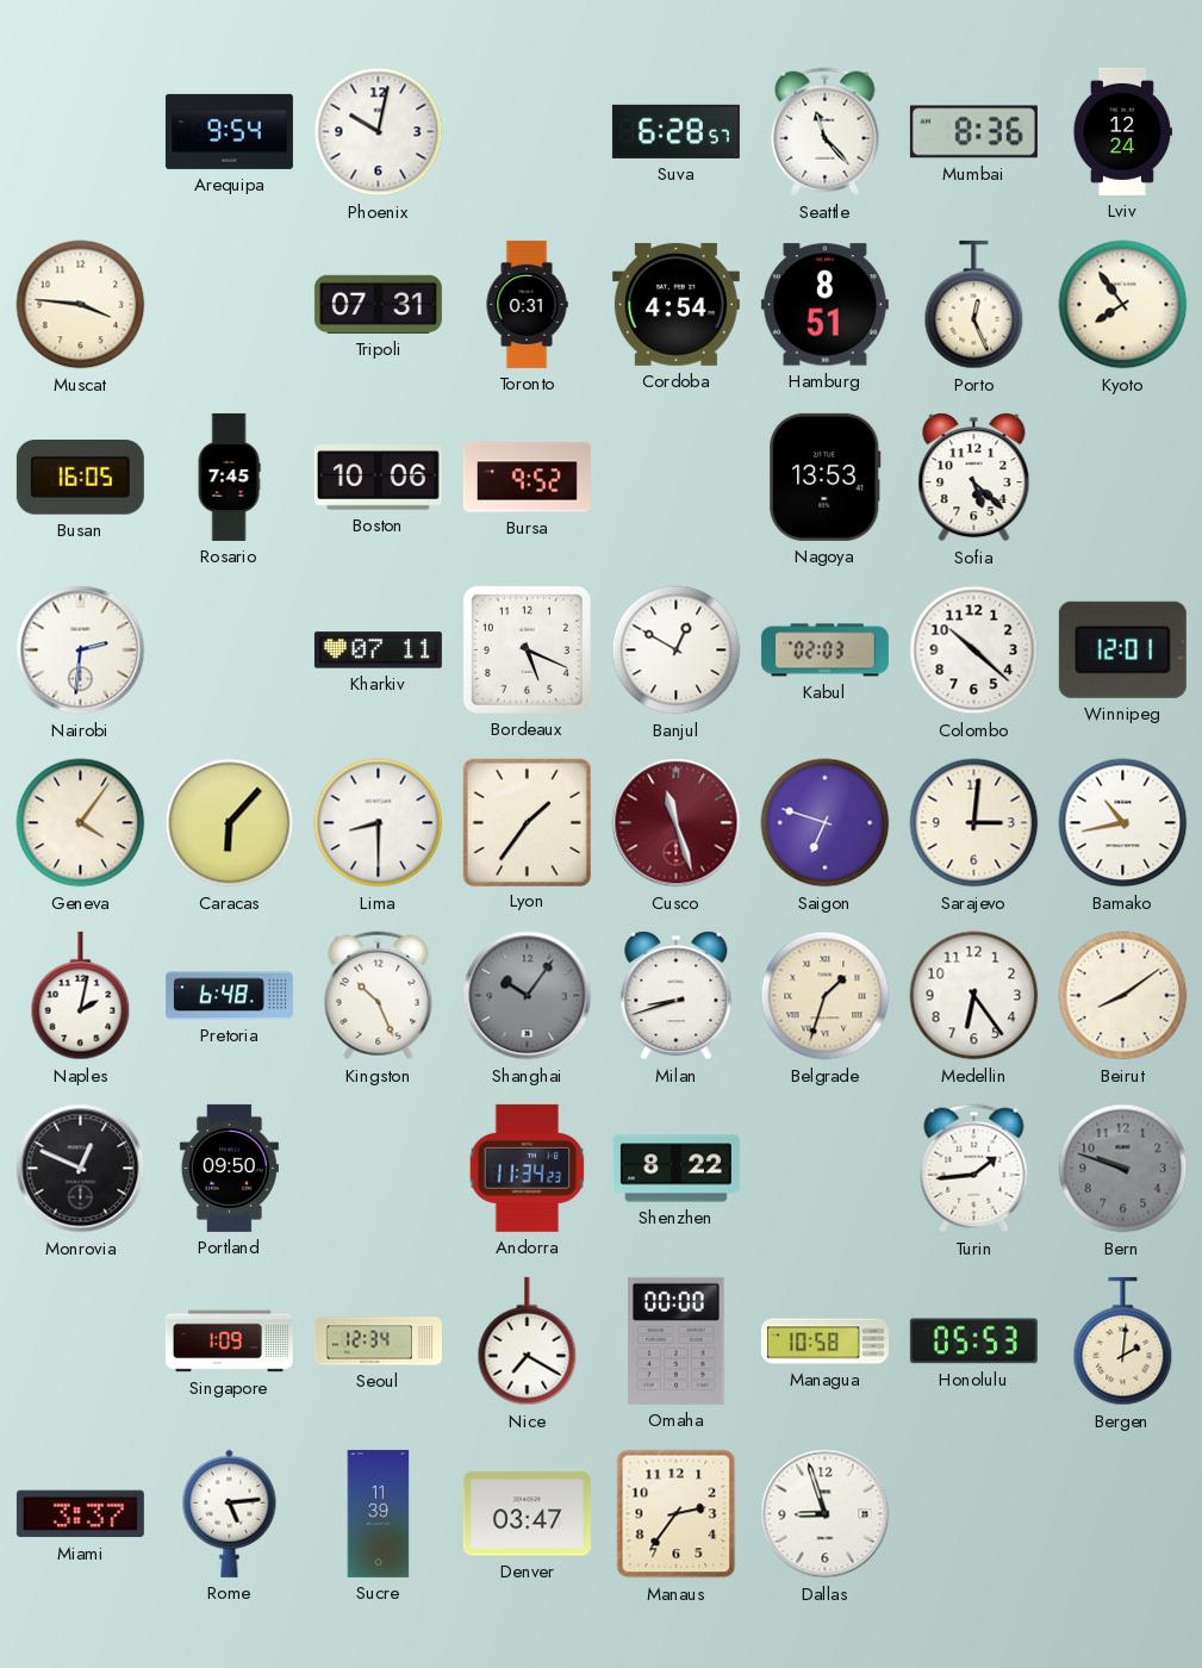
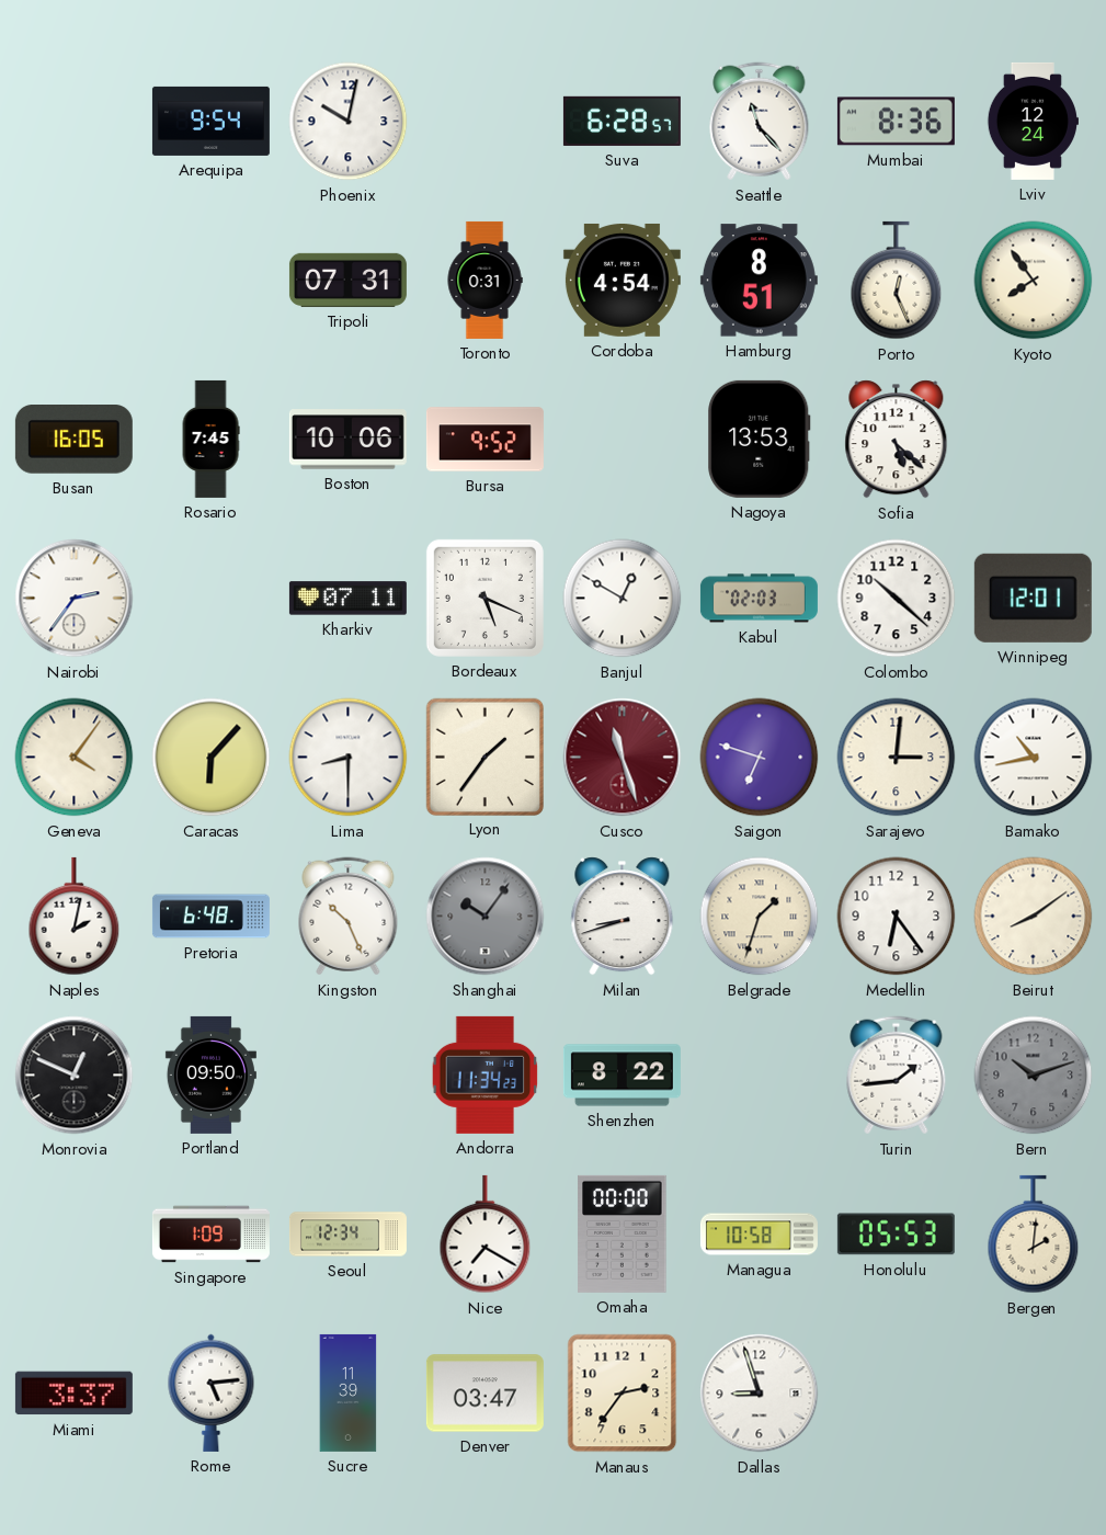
Muscat: 3:46 -> none
Nairobi: 2:31 -> 2:36
Bern: 9:48 -> 10:12
